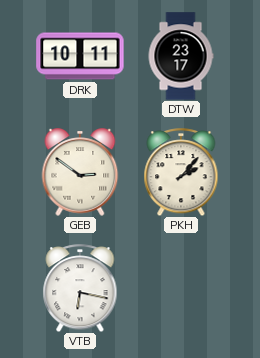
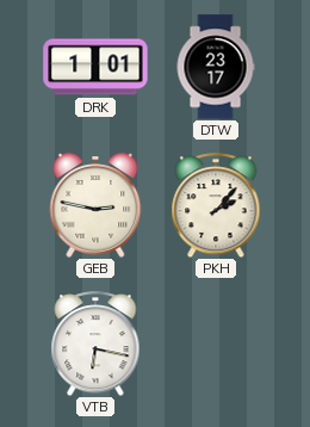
DRK: 10:11 -> 1:01
GEB: 2:51 -> 2:47
